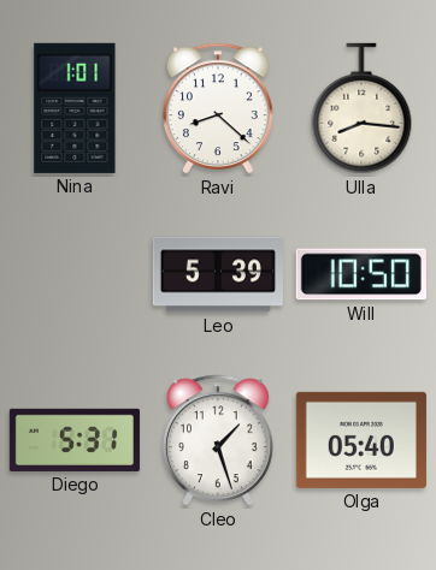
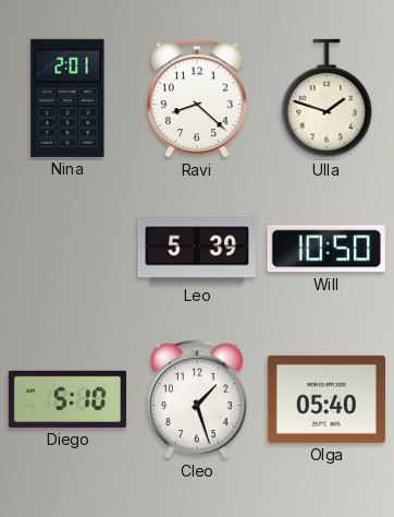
Nina: 1:01 -> 2:01
Ulla: 8:16 -> 1:48
Diego: 5:31 -> 5:10
